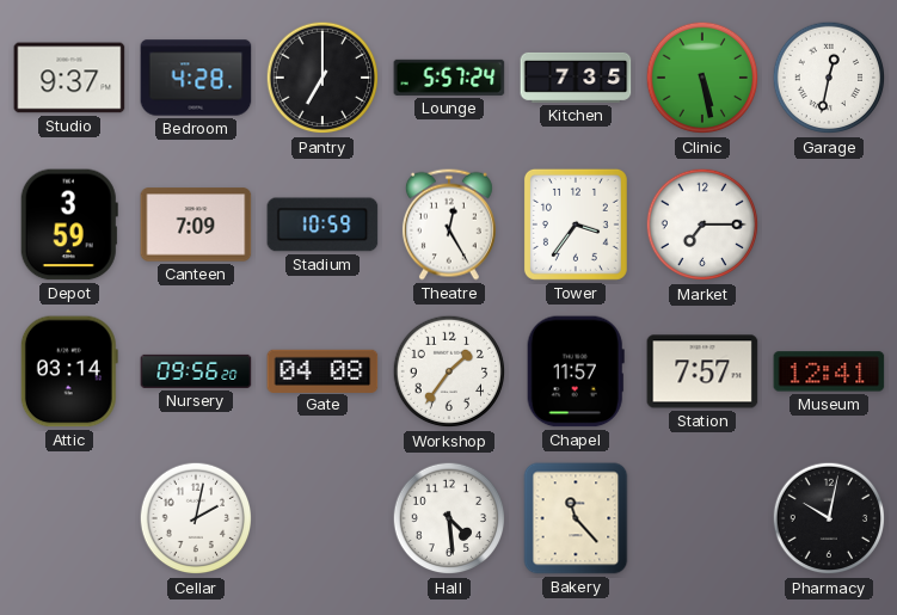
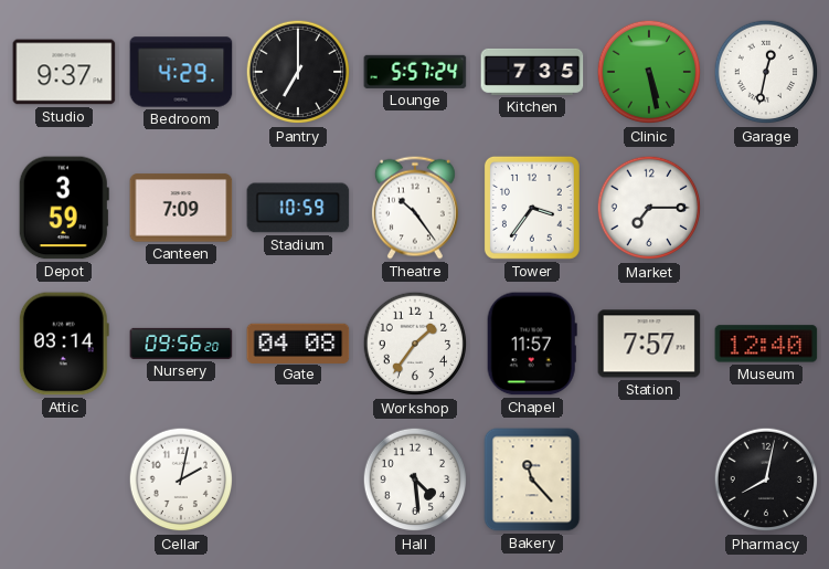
Bedroom: 4:28 -> 4:29
Theatre: 12:25 -> 10:24
Museum: 12:41 -> 12:40
Pharmacy: 10:02 -> 8:02
